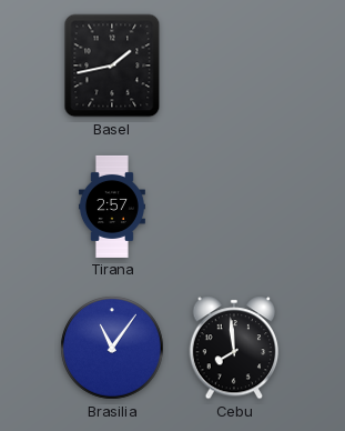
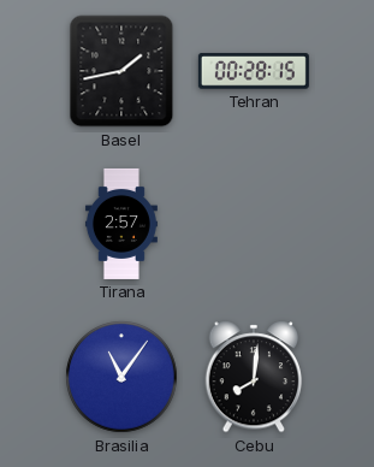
Tehran: none -> 00:28
Cebu: 7:59 -> 8:01
